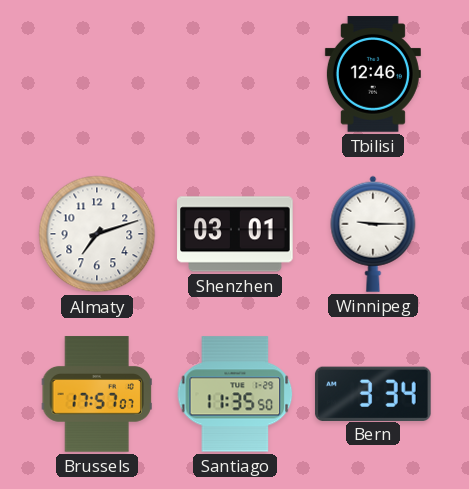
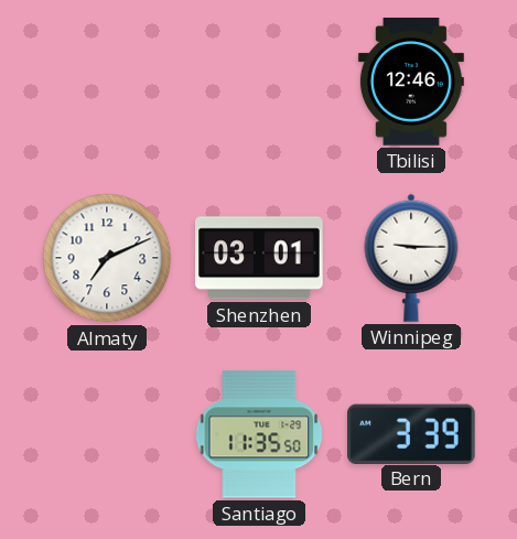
Almaty: 7:12 -> 7:11
Brussels: 17:57 -> none
Bern: 3:34 -> 3:39
